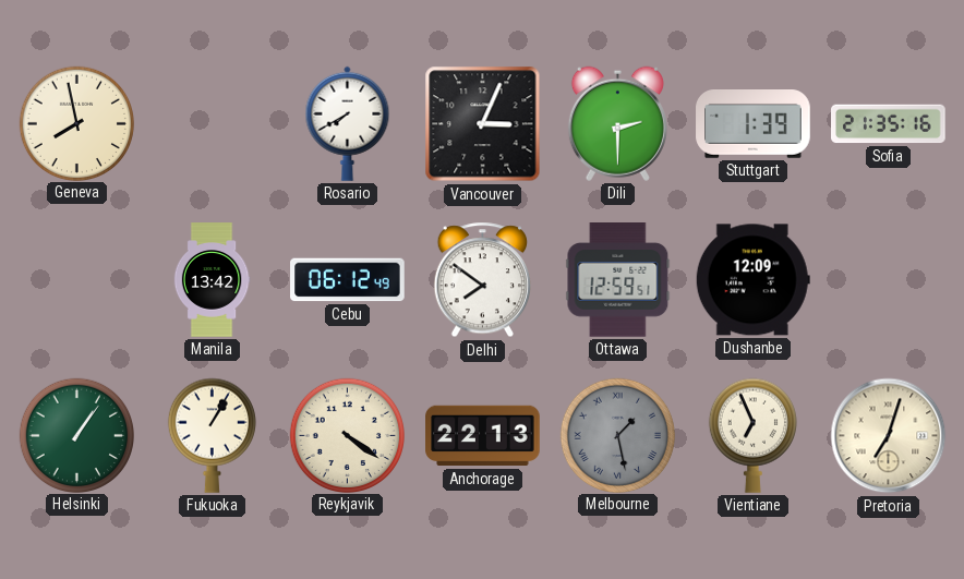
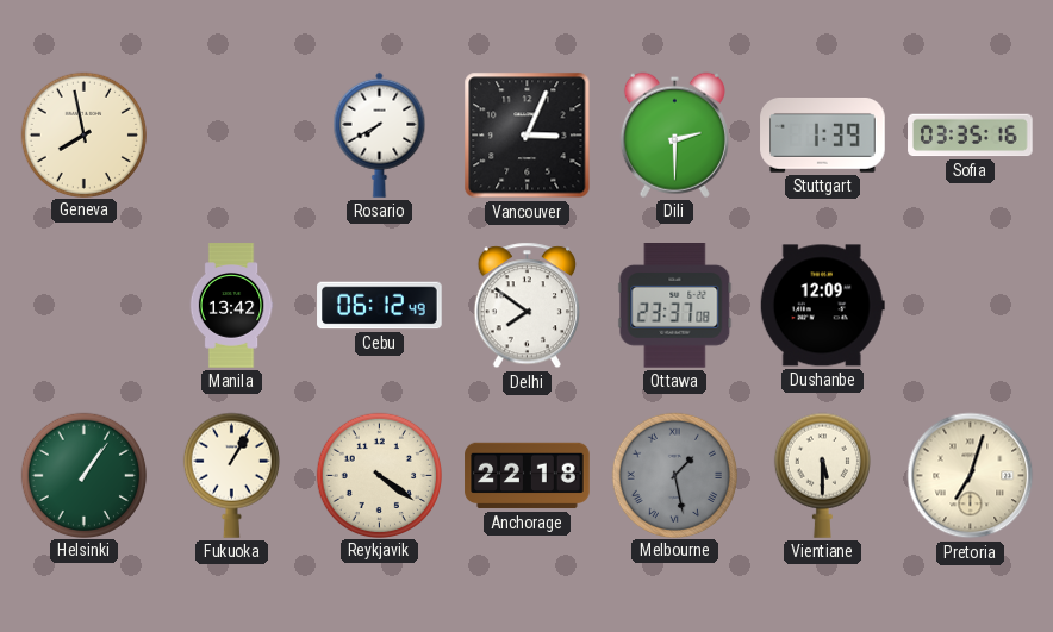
Sofia: 21:35 -> 03:35
Ottawa: 12:59 -> 23:37
Anchorage: 22:13 -> 22:18
Vientiane: 6:56 -> 5:30
